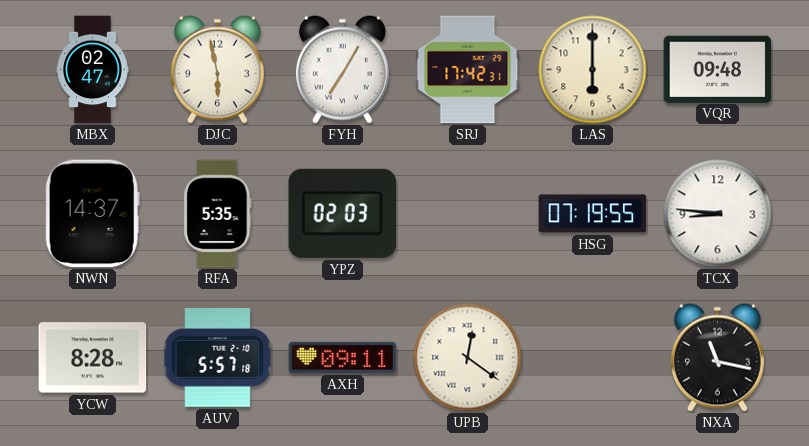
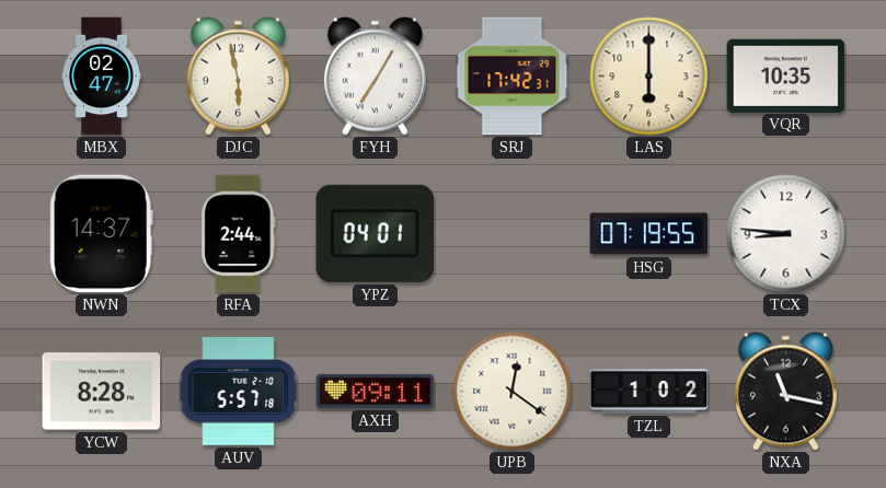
VQR: 09:48 -> 10:35
RFA: 5:35 -> 2:44
YPZ: 02:03 -> 04:01
TZL: none -> 1:02
